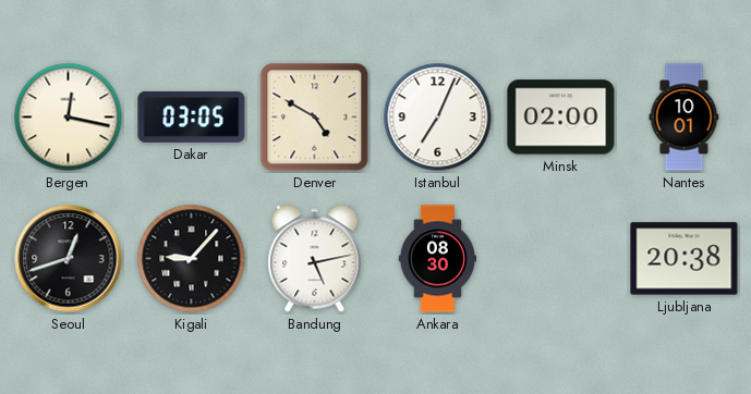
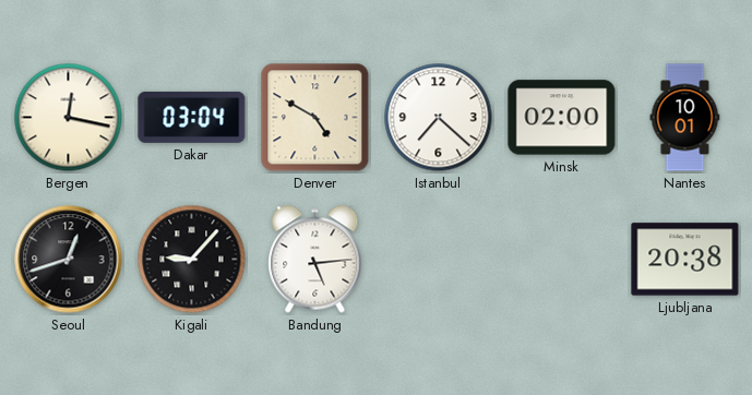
Dakar: 03:05 -> 03:04
Istanbul: 7:04 -> 7:22
Bandung: 5:13 -> 5:14
Ankara: 08:30 -> none
